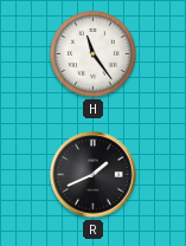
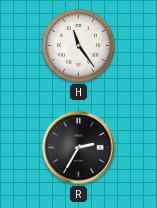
R: 1:41 -> 2:35
